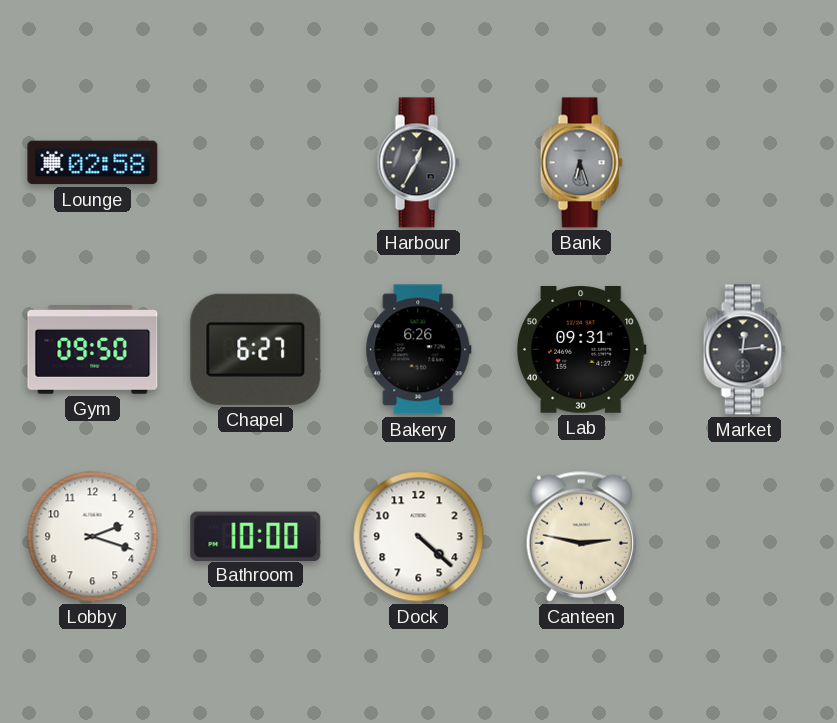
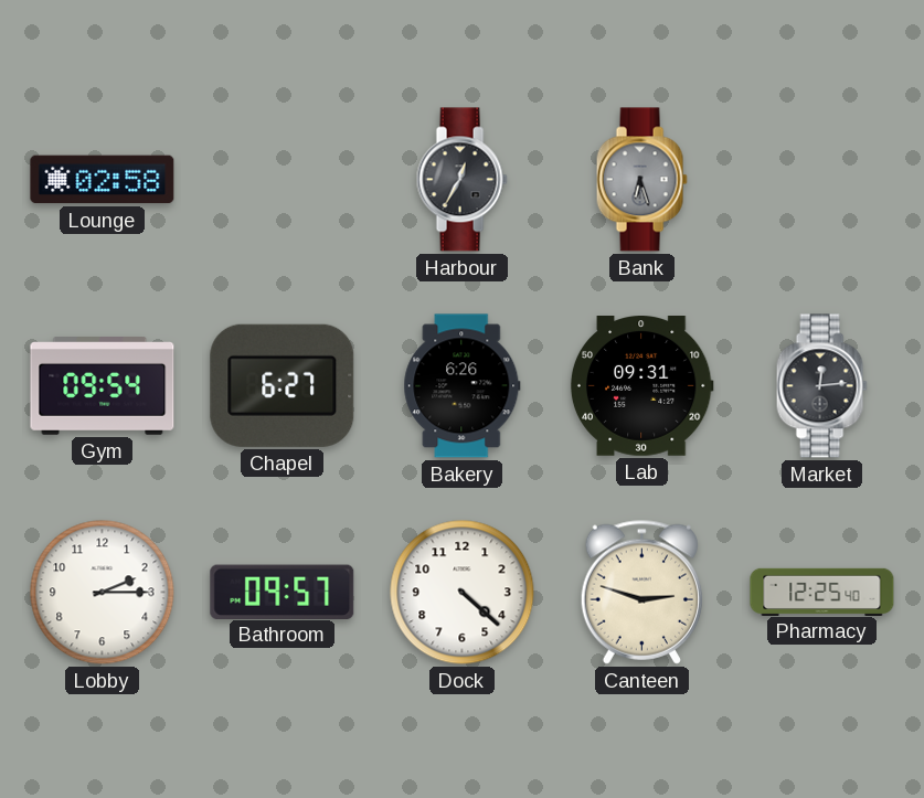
Gym: 09:50 -> 09:54
Lobby: 2:18 -> 2:15
Bathroom: 10:00 -> 09:57
Canteen: 2:47 -> 2:48
Pharmacy: none -> 12:25
